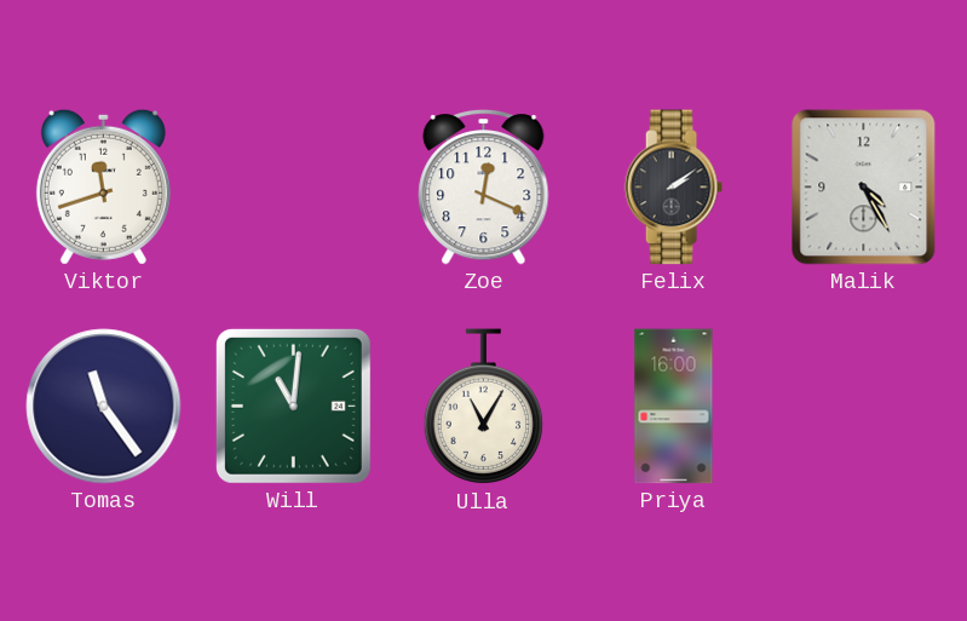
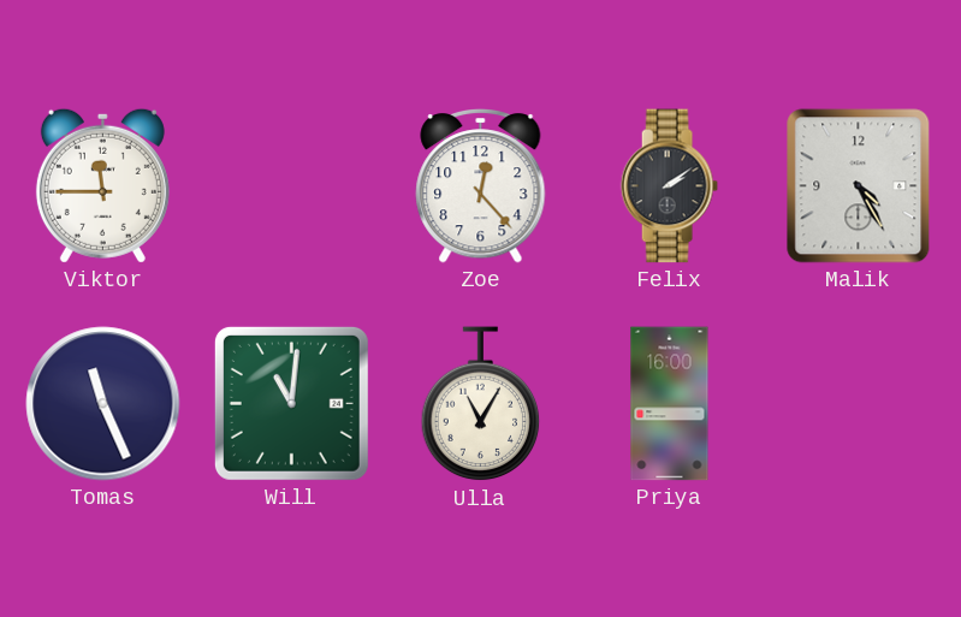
Viktor: 11:42 -> 11:45
Zoe: 12:19 -> 12:23
Tomas: 11:24 -> 11:26
